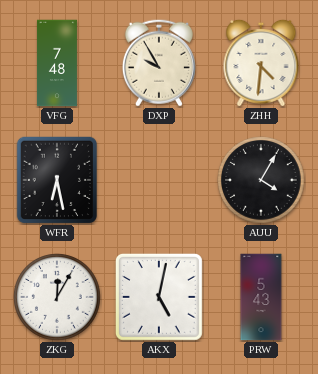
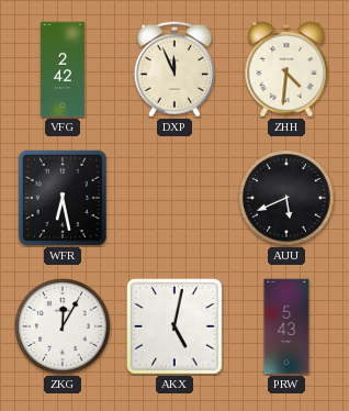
VFG: 7:48 -> 2:42
DXP: 9:55 -> 11:56
AUU: 4:05 -> 5:41
